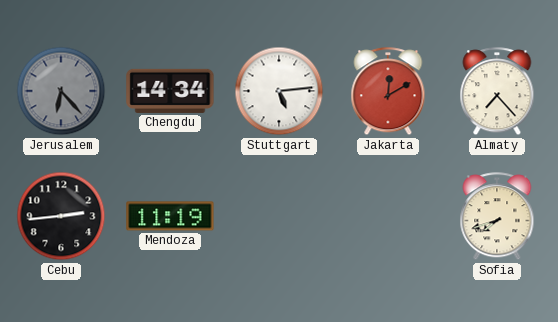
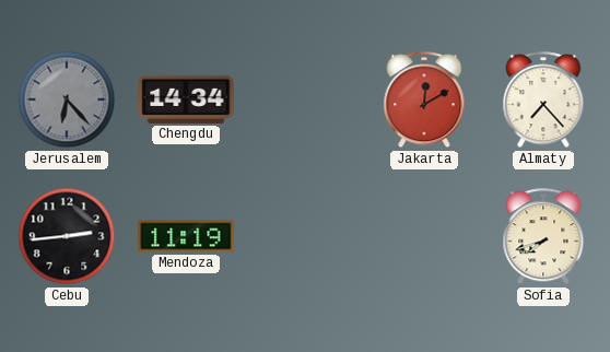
Stuttgart: 5:14 -> none
